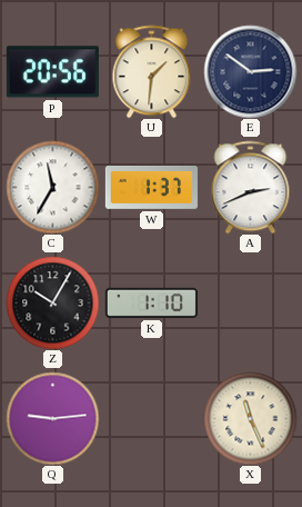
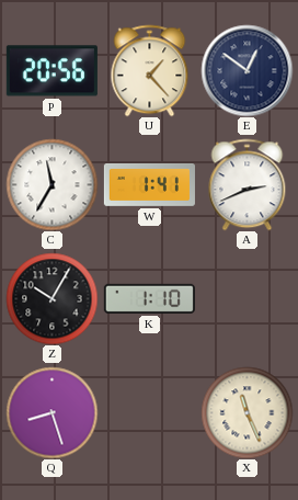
U: 1:31 -> 1:23
E: 2:51 -> 12:51
W: 1:37 -> 1:41
Q: 9:14 -> 8:27
